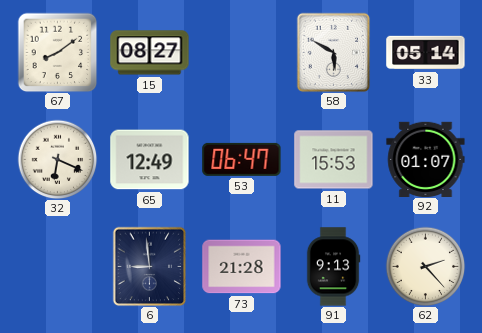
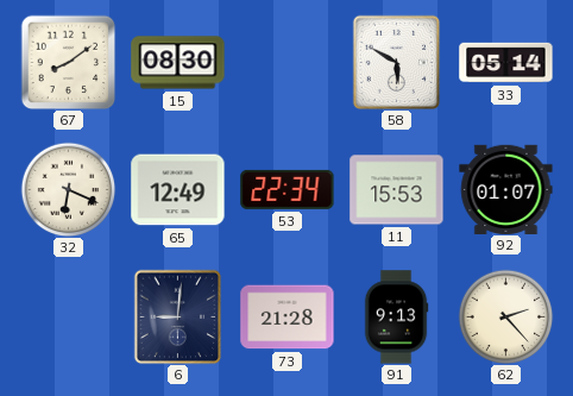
15: 08:27 -> 08:30
53: 06:47 -> 22:34
6: 8:59 -> 9:01
